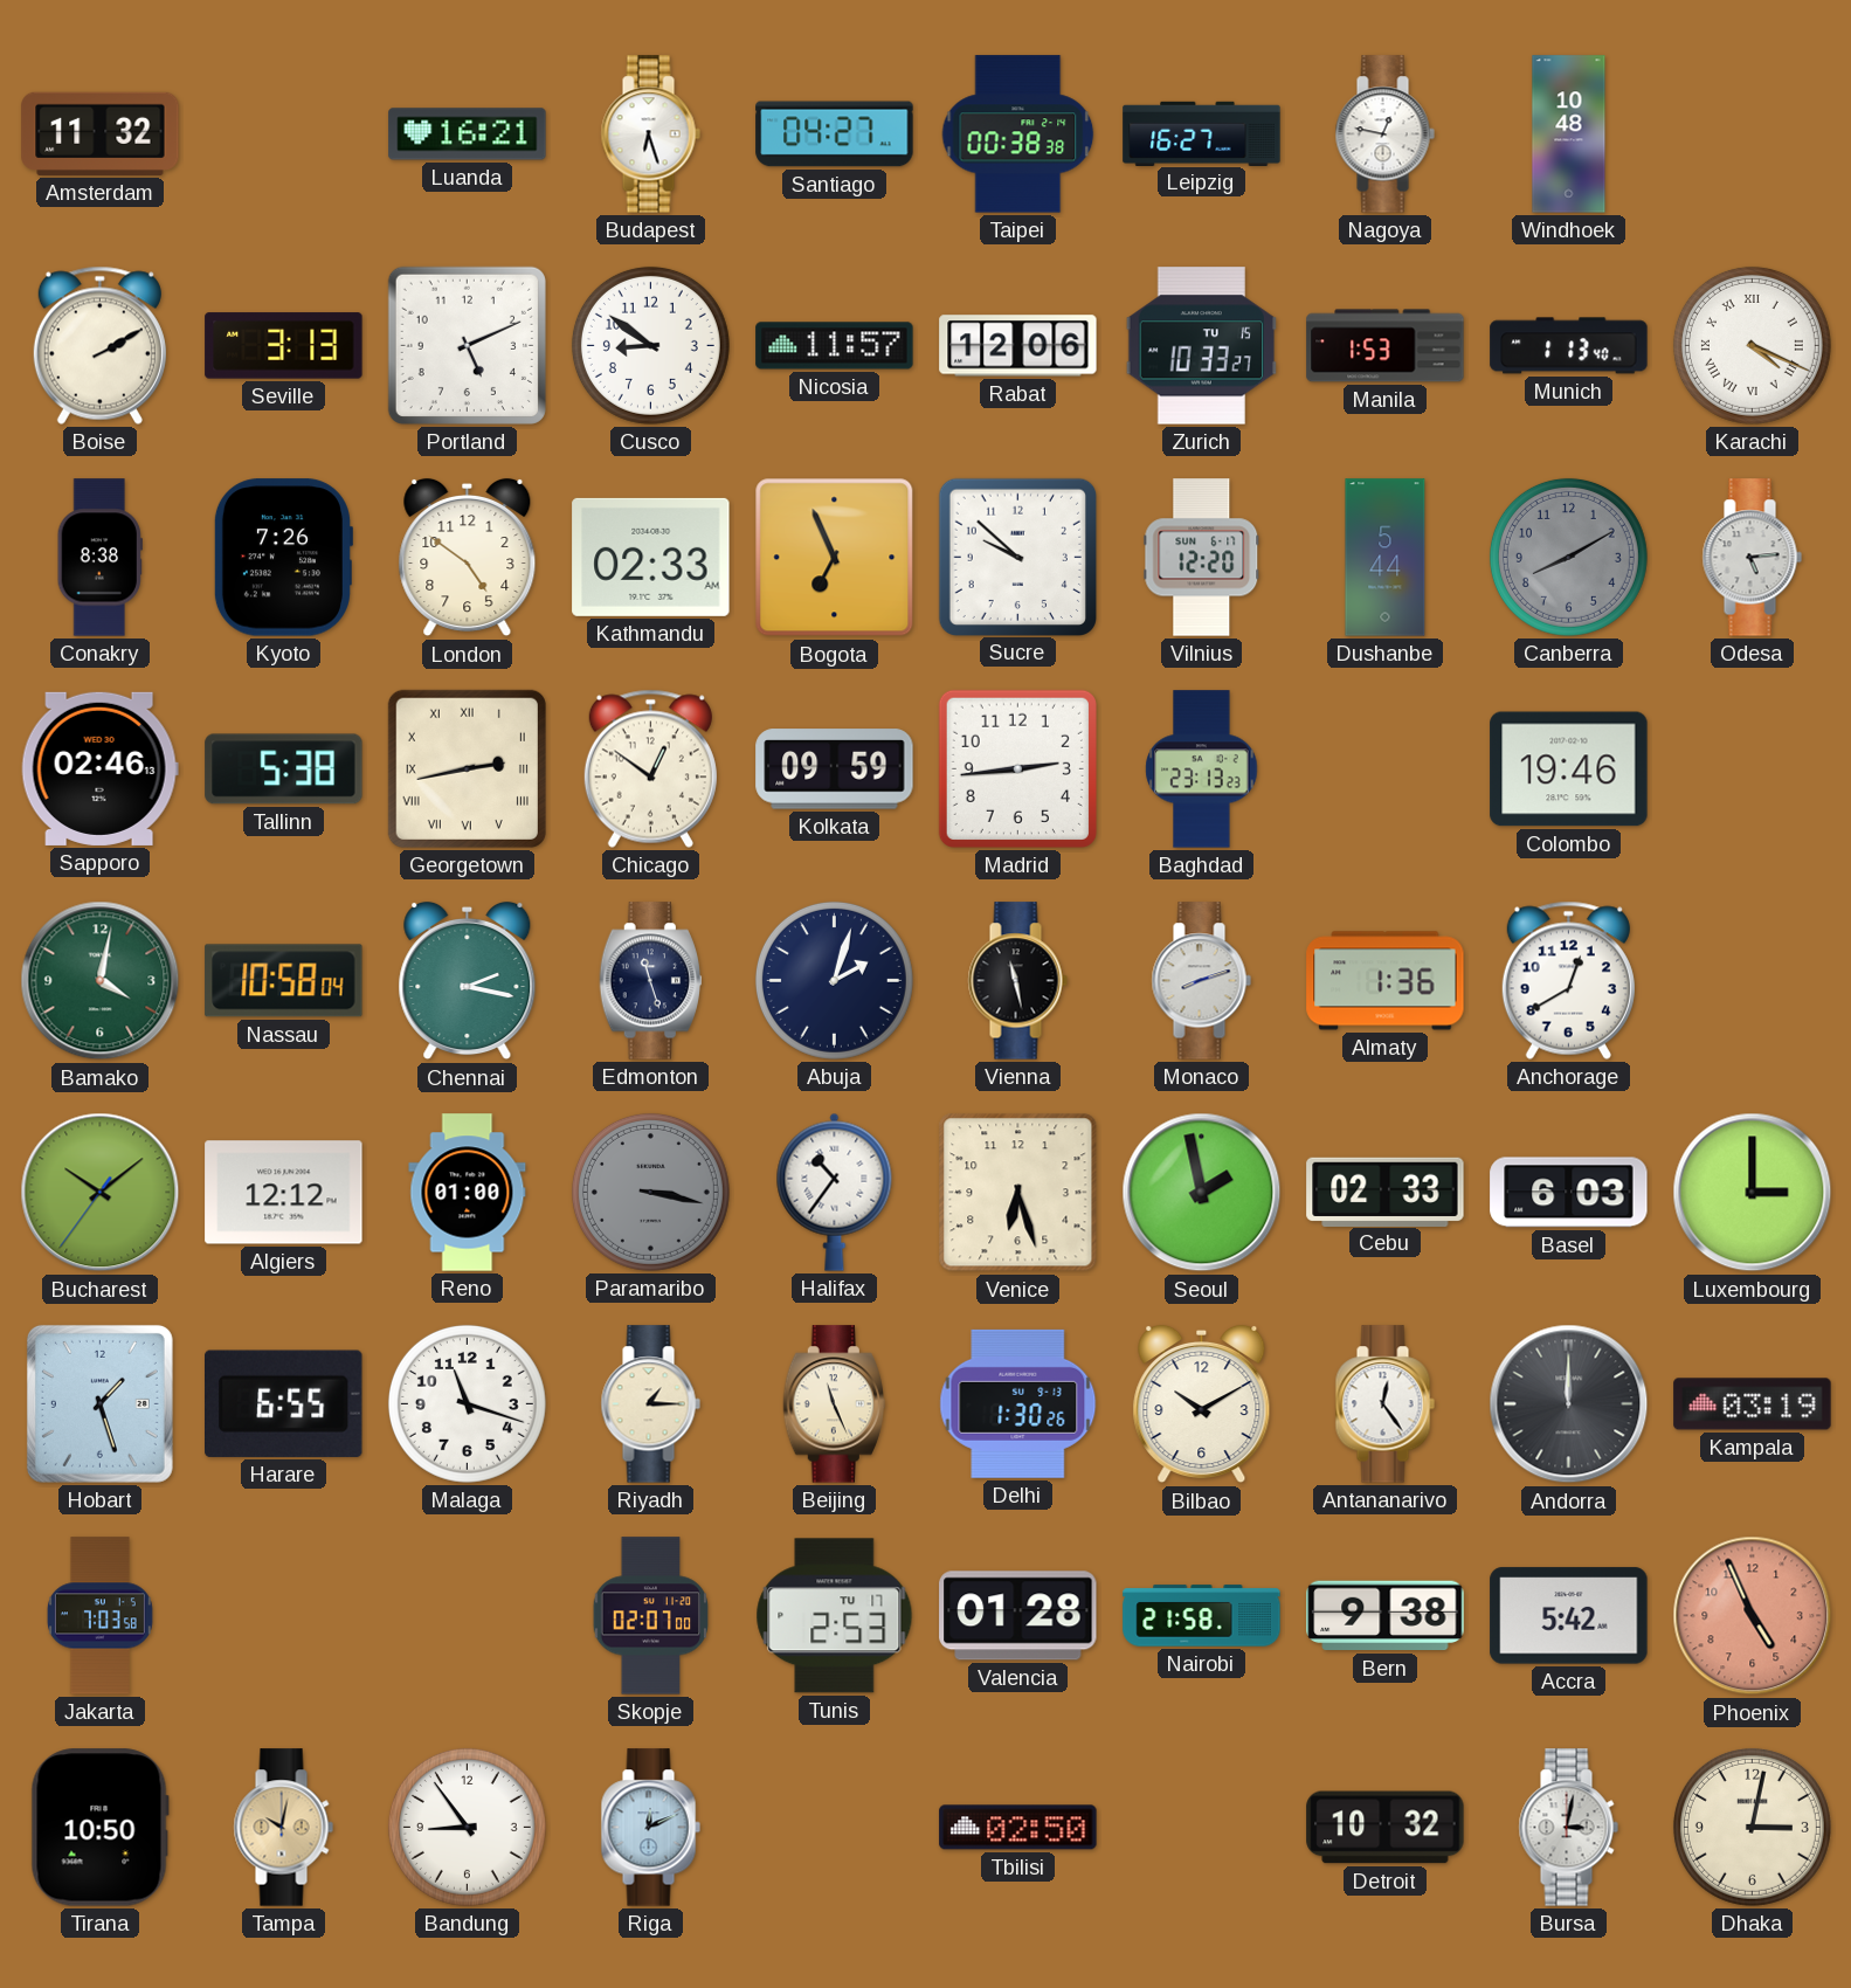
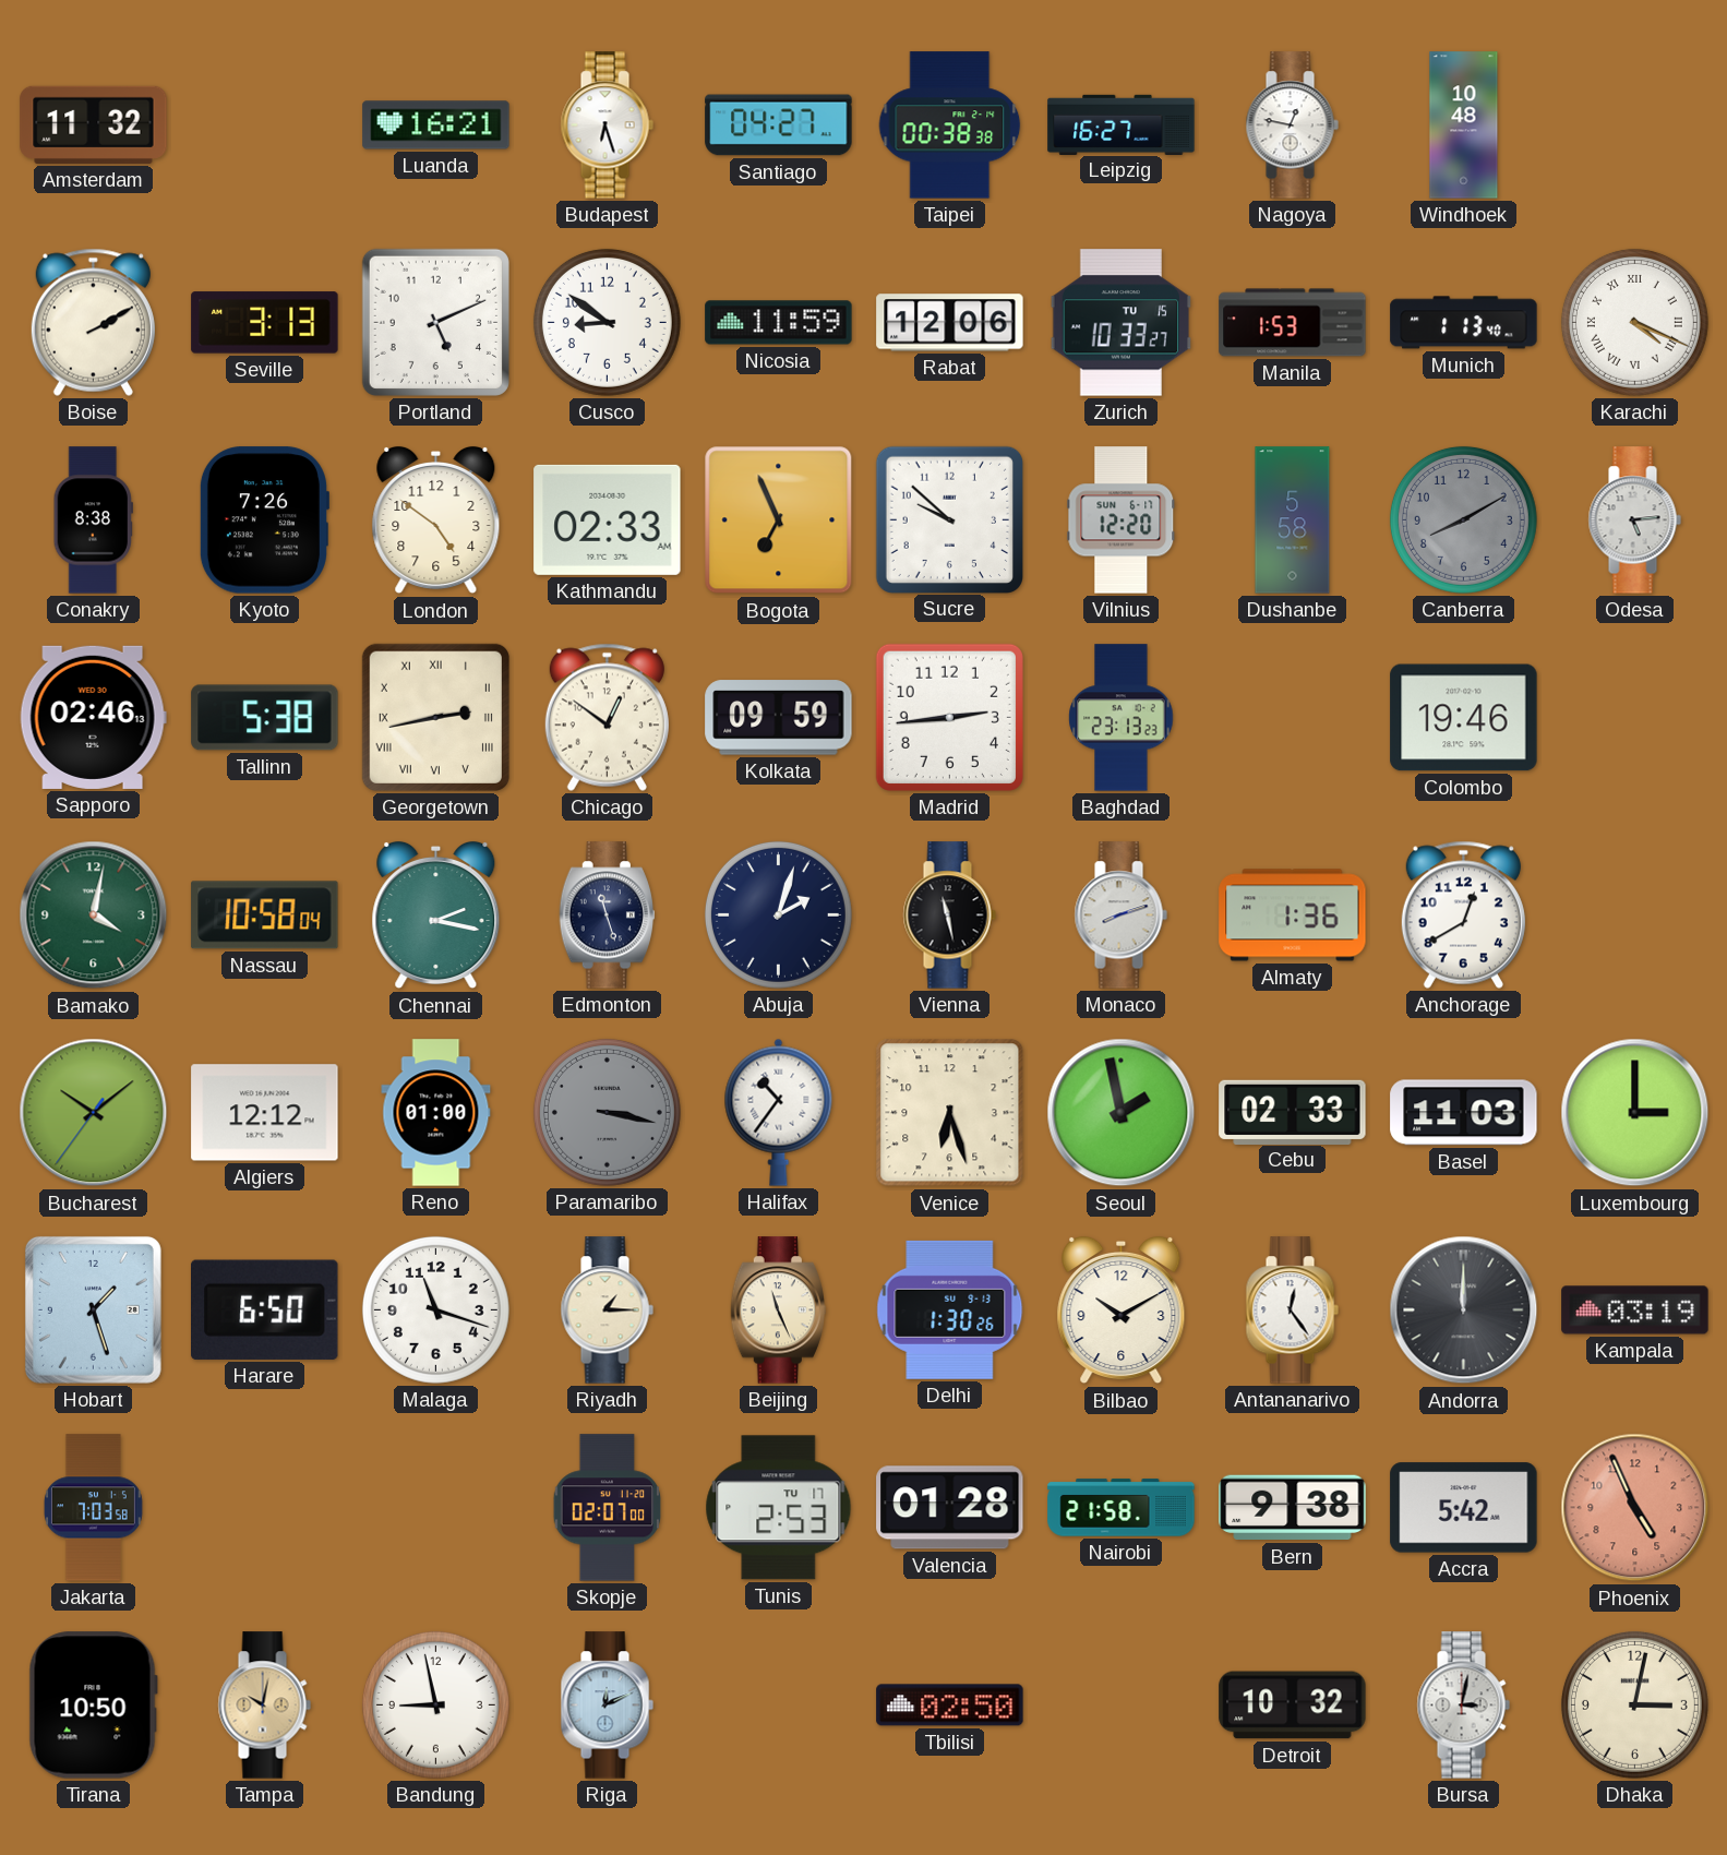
Nicosia: 11:57 -> 11:59
Dushanbe: 5:44 -> 5:58
Basel: 6:03 -> 11:03
Harare: 6:55 -> 6:50
Bandung: 8:54 -> 8:58
